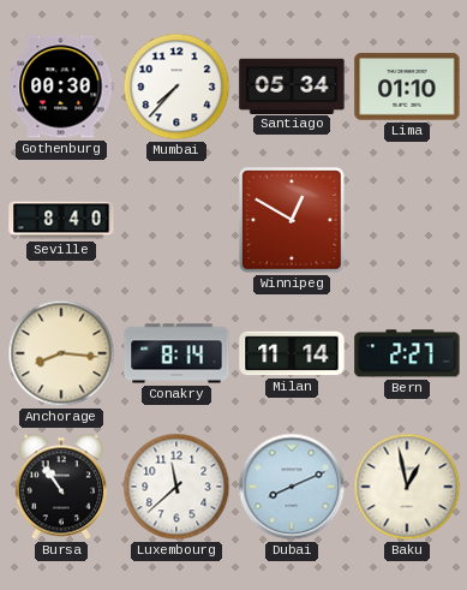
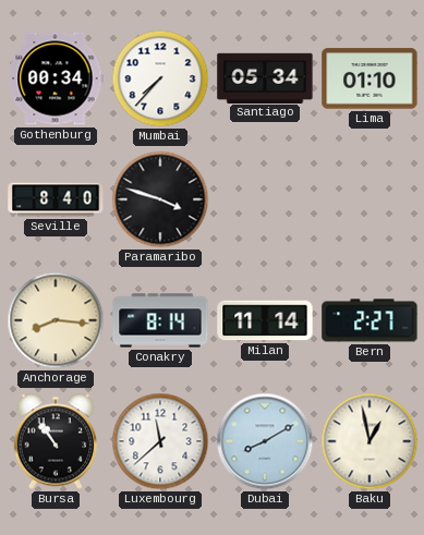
Gothenburg: 00:30 -> 00:34
Paramaribo: none -> 3:48
Winnipeg: 12:50 -> none
Dubai: 8:11 -> 8:10
